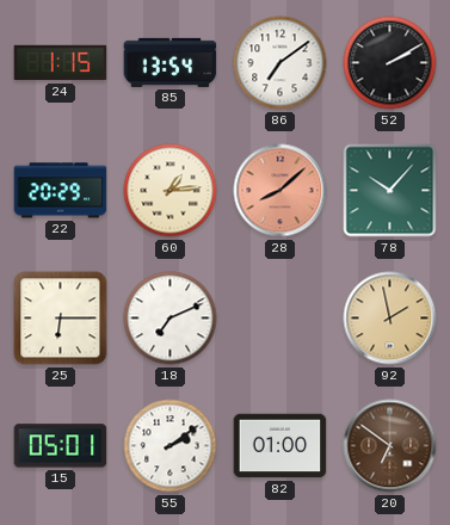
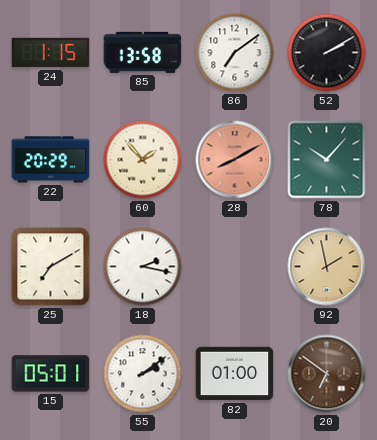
85: 13:54 -> 13:58
60: 1:14 -> 1:53
28: 8:08 -> 8:10
25: 6:15 -> 7:10
18: 7:11 -> 2:17
